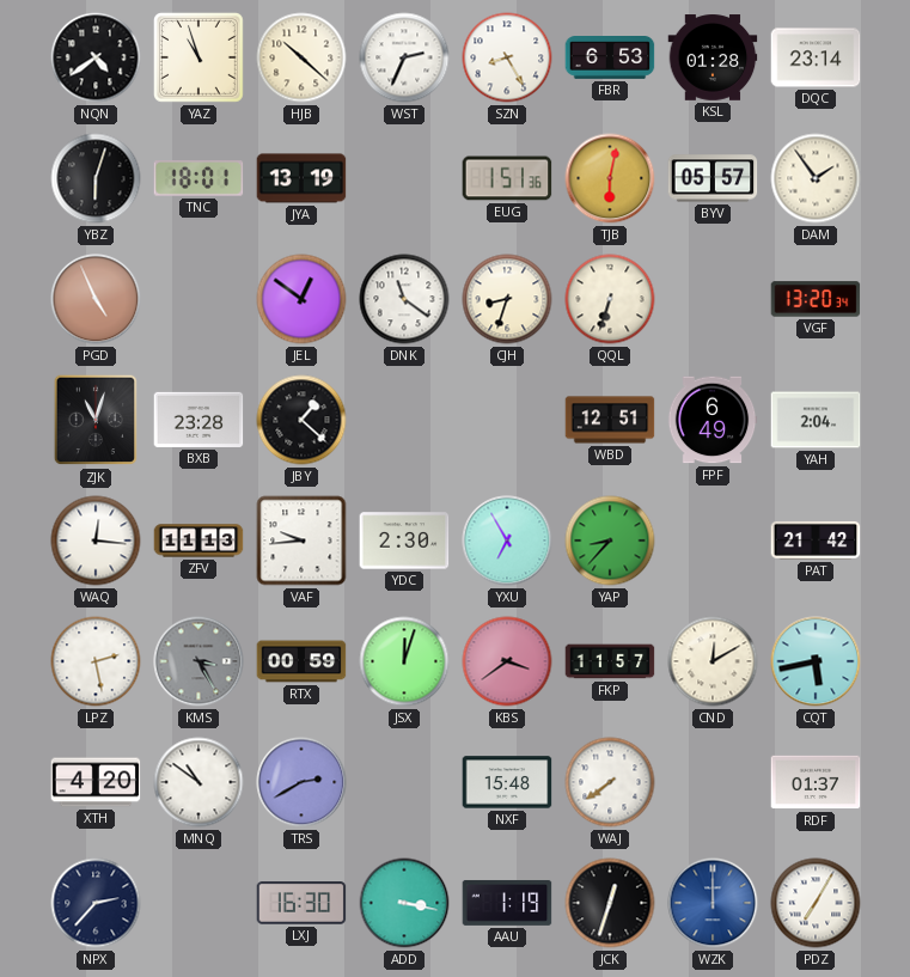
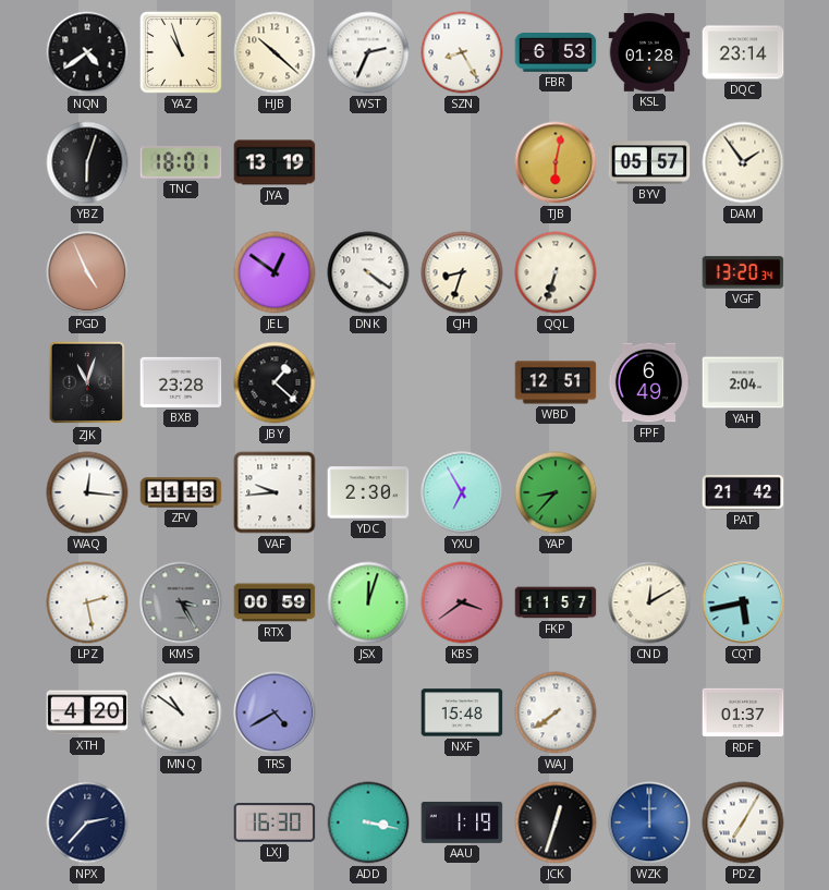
EUG: 1:51 -> none
DNK: 11:21 -> 4:21
TRS: 2:40 -> 4:40
